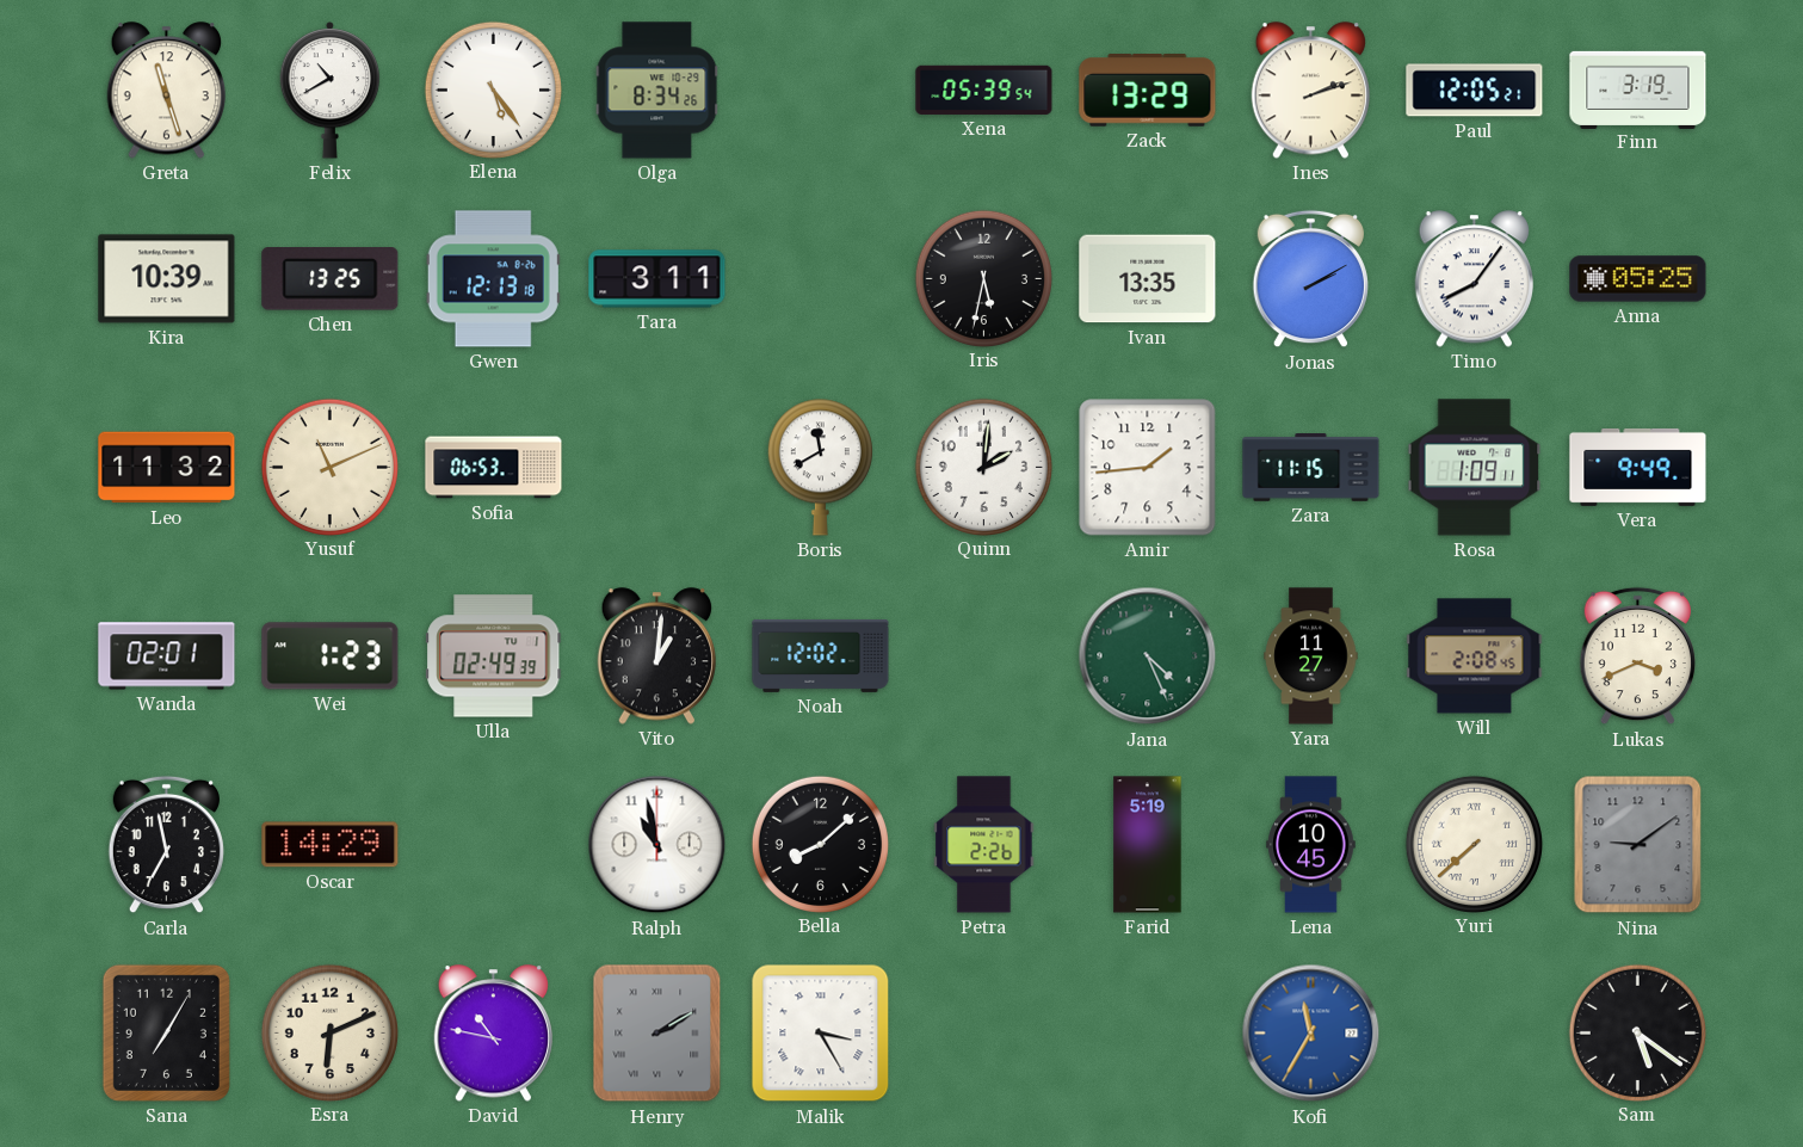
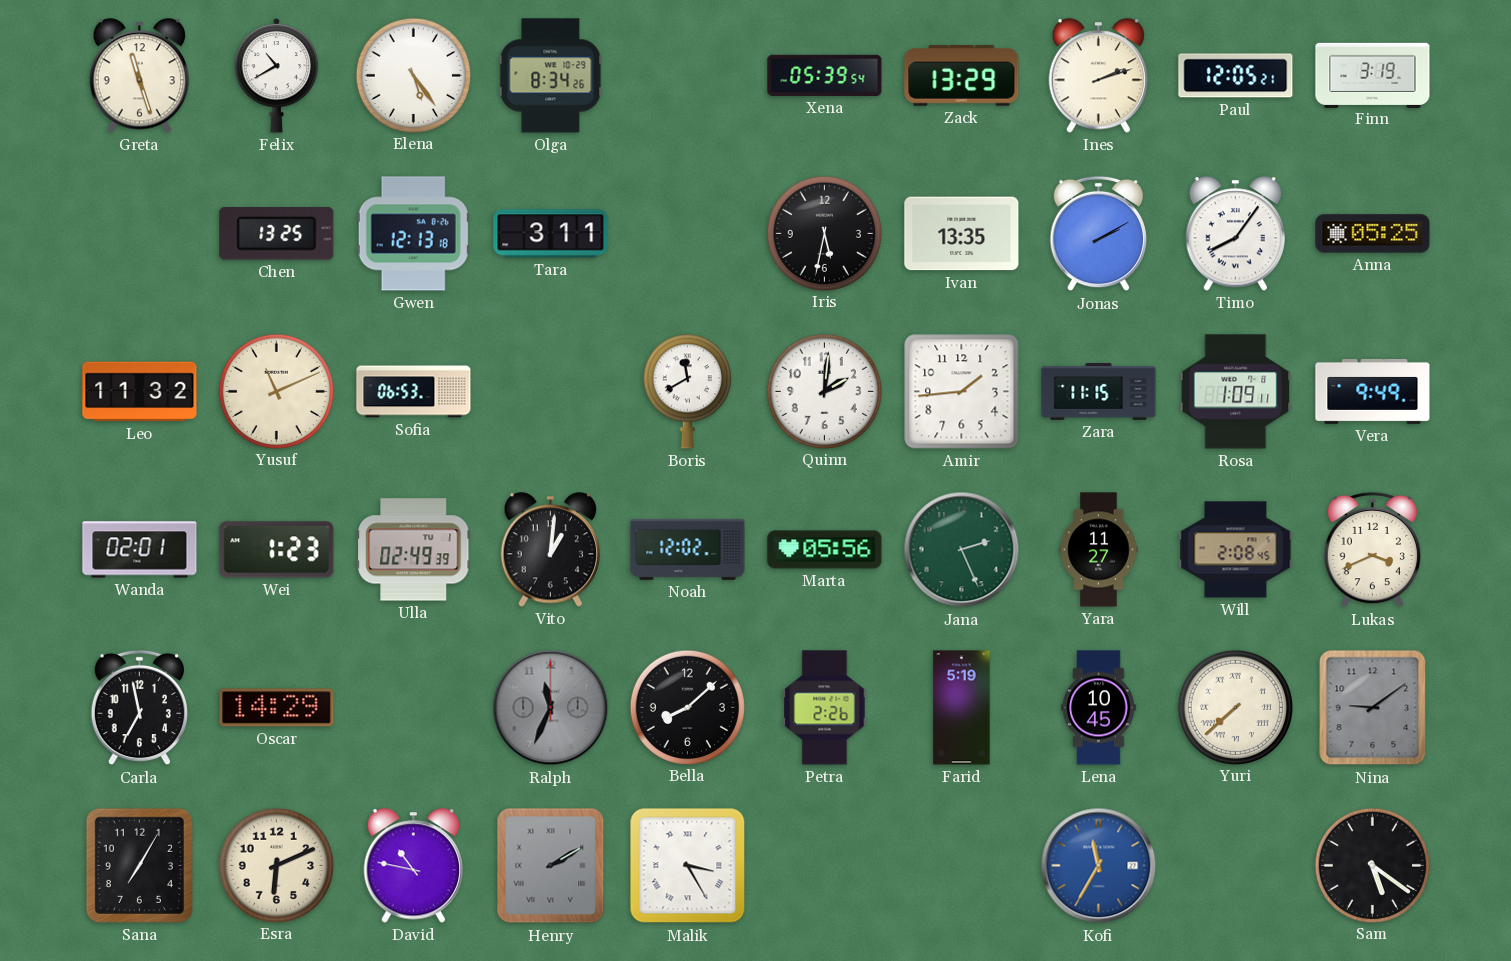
Kira: 10:39 -> none
Marta: none -> 05:56
Jana: 4:26 -> 2:26
Ralph: 10:58 -> 11:34
Ralph dial: white -> grey
